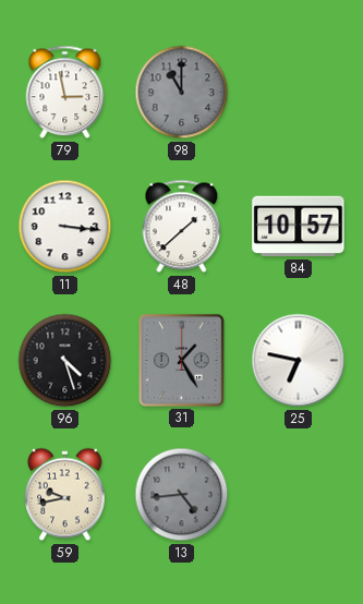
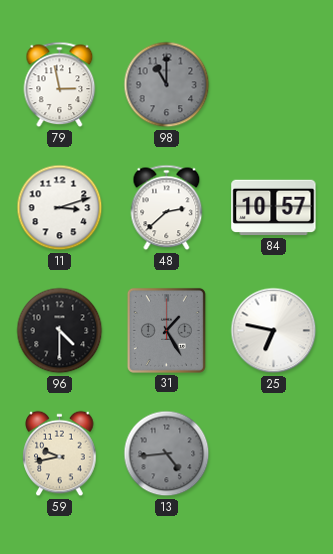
11: 3:16 -> 3:12
48: 1:38 -> 2:38
96: 4:27 -> 4:30
